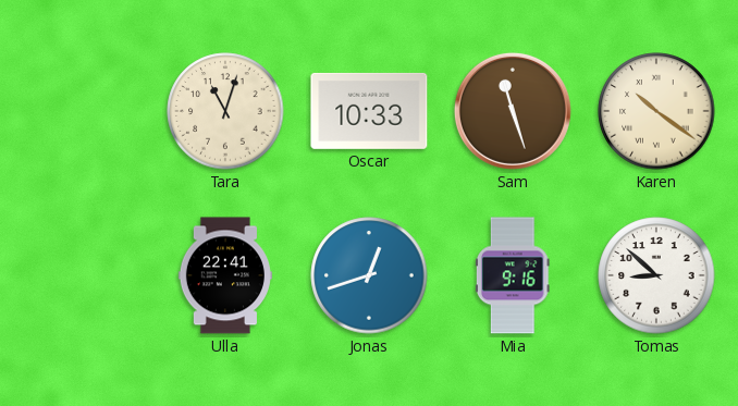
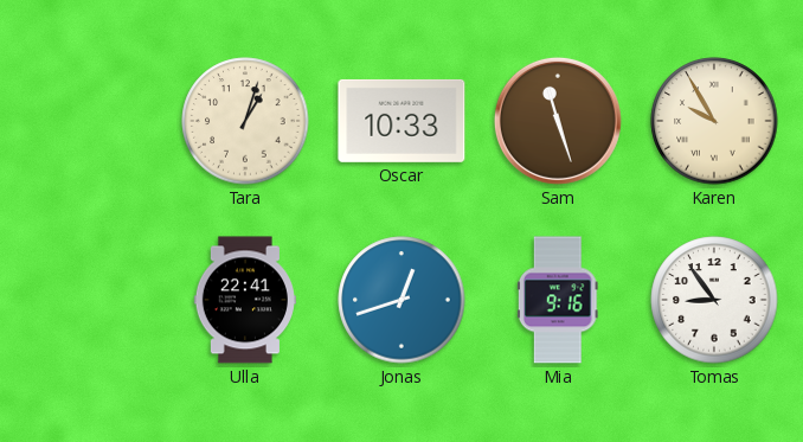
Tara: 11:03 -> 1:03
Karen: 10:21 -> 9:55
Tomas: 8:52 -> 8:54
